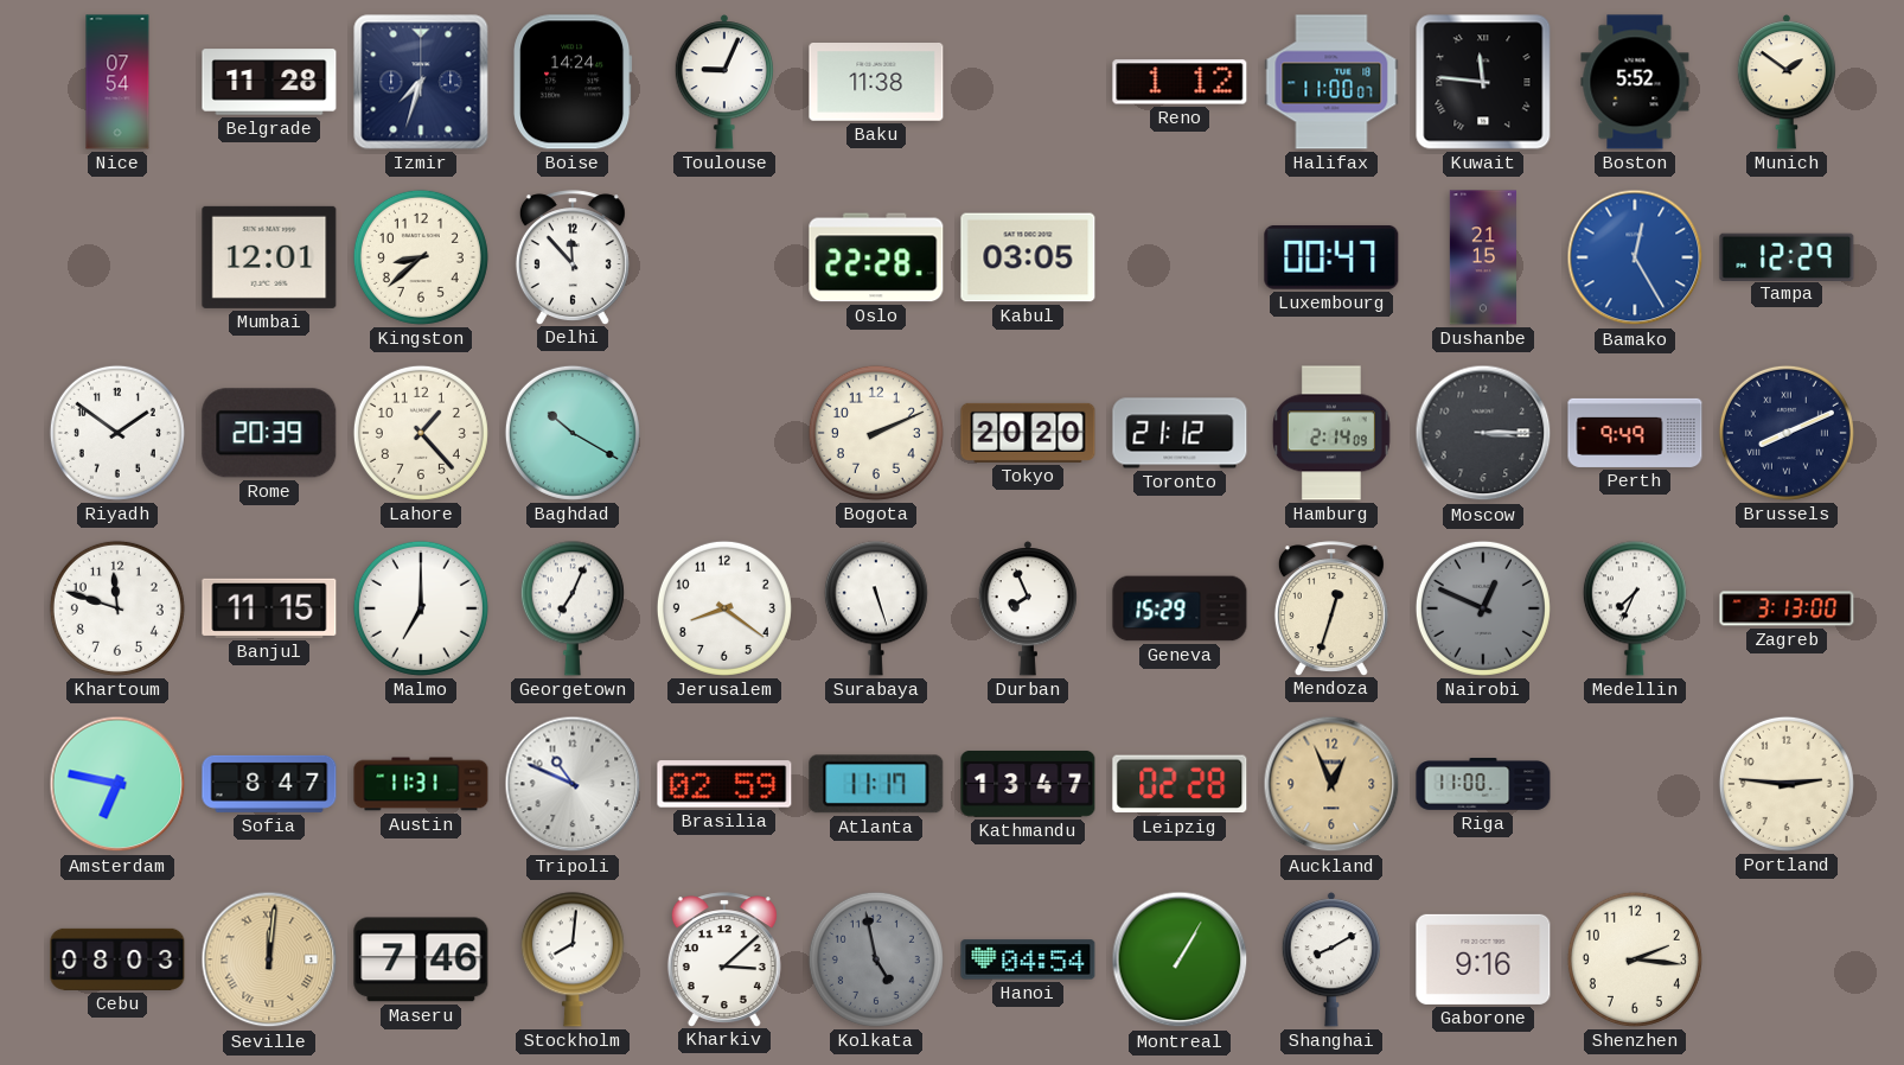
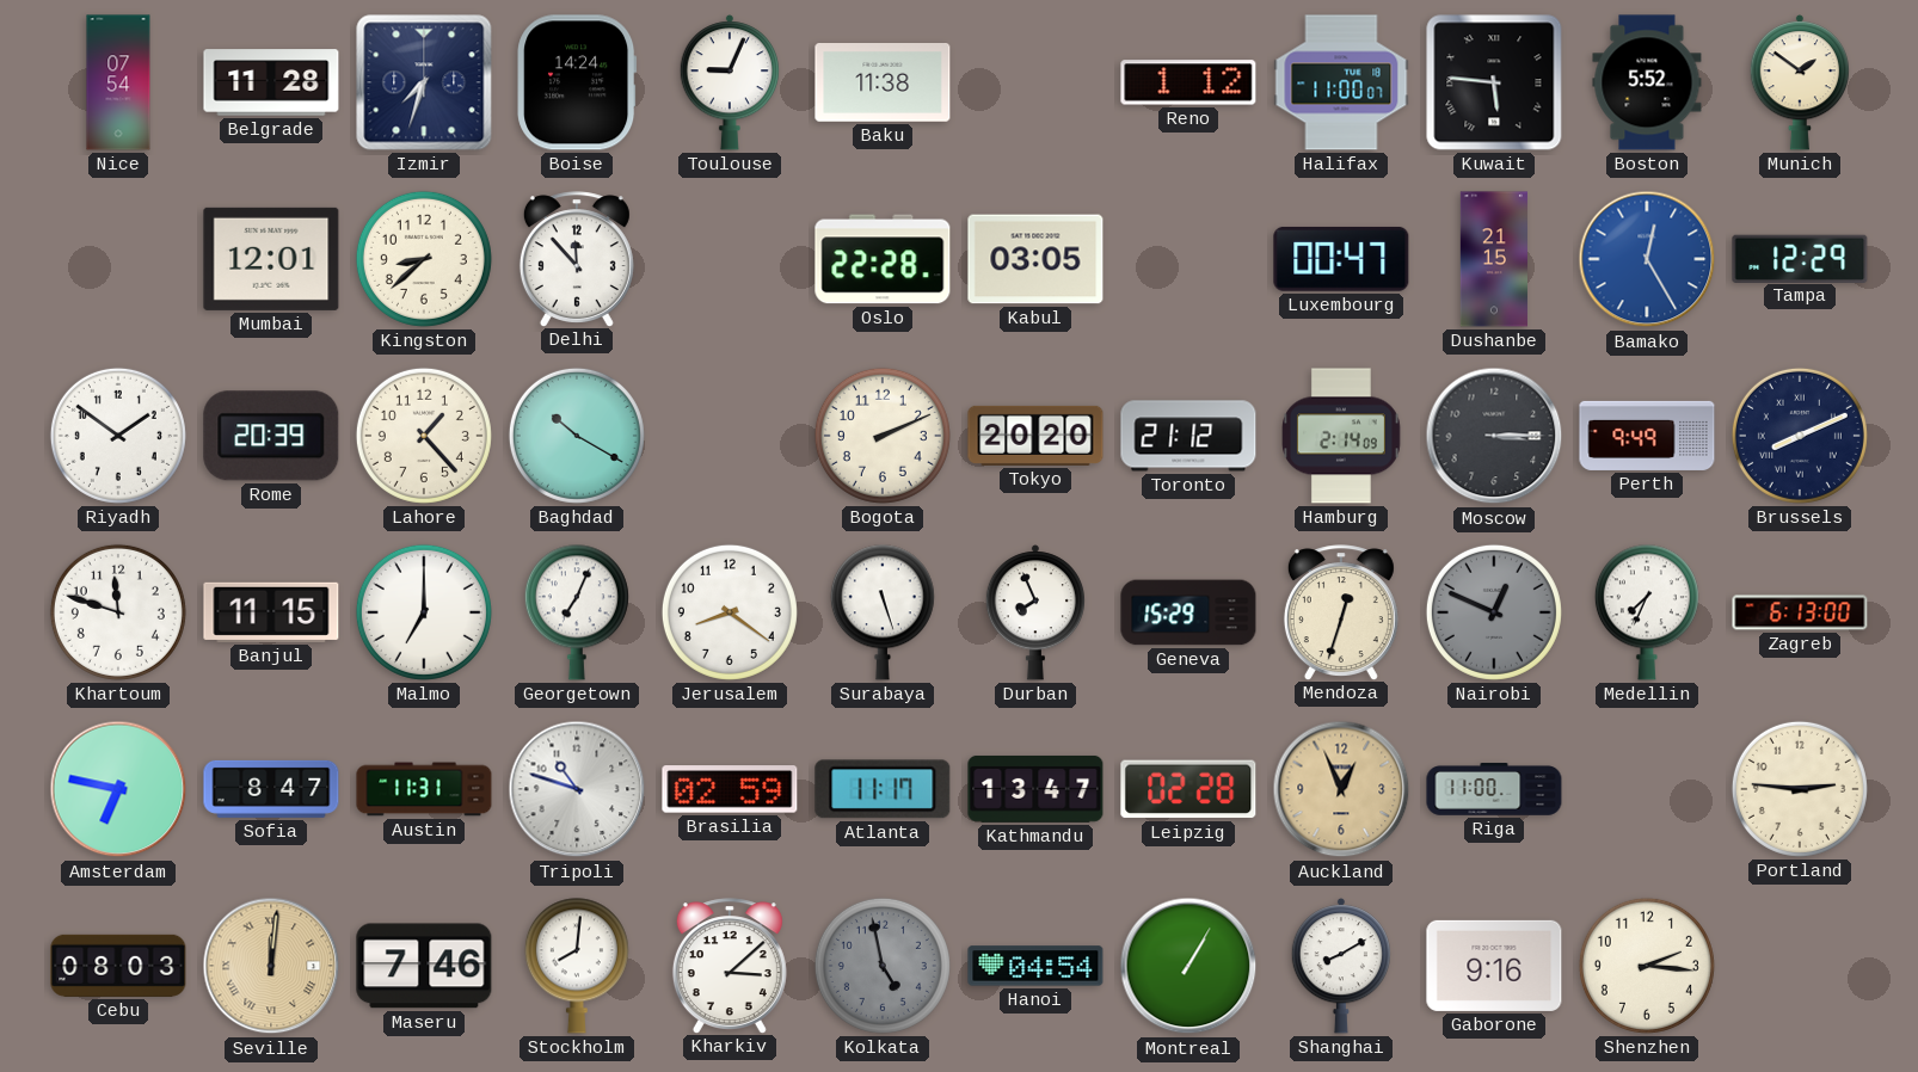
Kuwait: 11:46 -> 5:46
Zagreb: 3:13 -> 6:13
Tripoli: 10:49 -> 10:48
